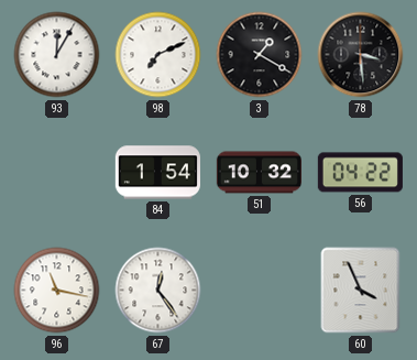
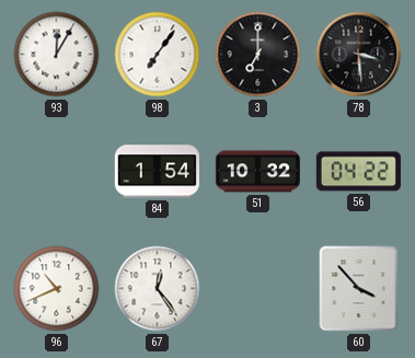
98: 7:11 -> 7:06
3: 1:20 -> 7:00
96: 11:17 -> 10:41
60: 3:56 -> 3:53
